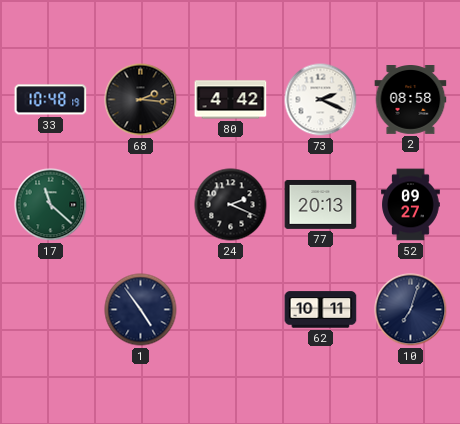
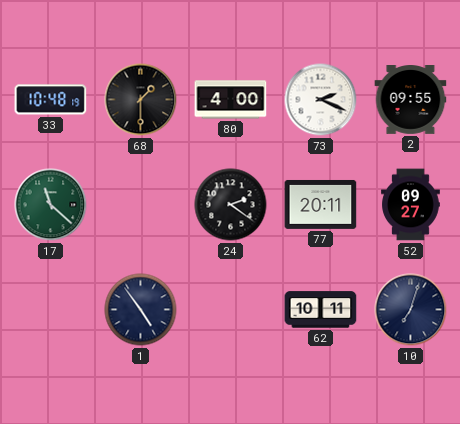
68: 2:16 -> 1:30
80: 4:42 -> 4:00
2: 08:58 -> 09:55
24: 2:19 -> 2:21
77: 20:13 -> 20:11
